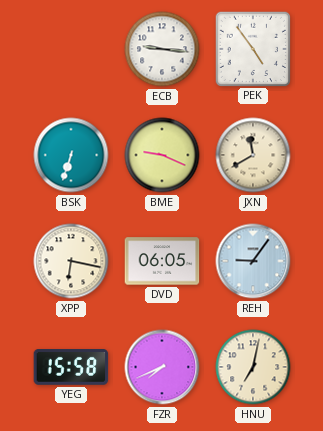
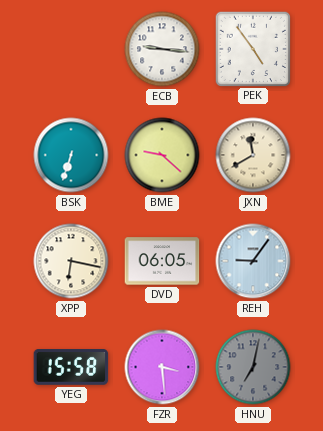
BME: 9:19 -> 9:22
FZR: 7:41 -> 3:29
HNU dial: cream -> grey
